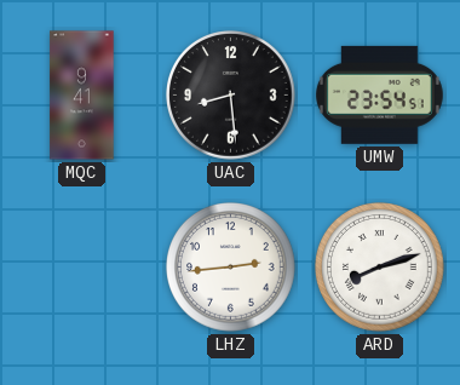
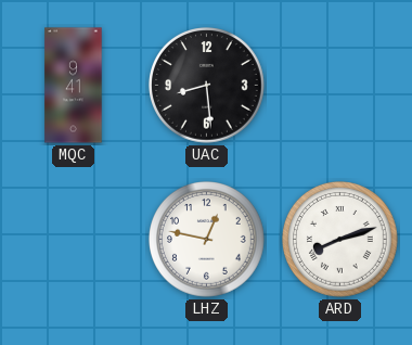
UMW: 23:54 -> none
LHZ: 2:44 -> 12:47
